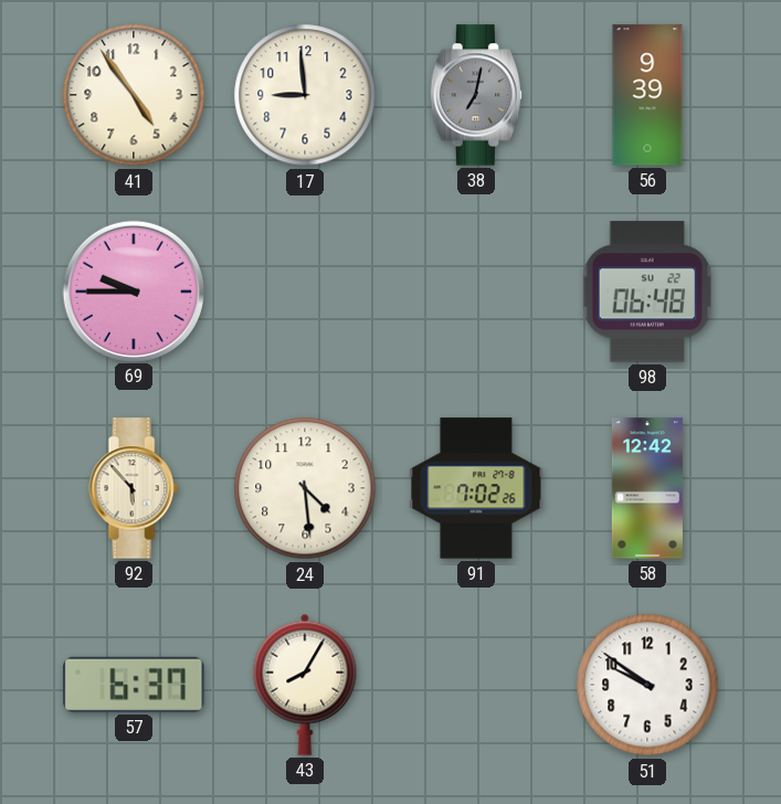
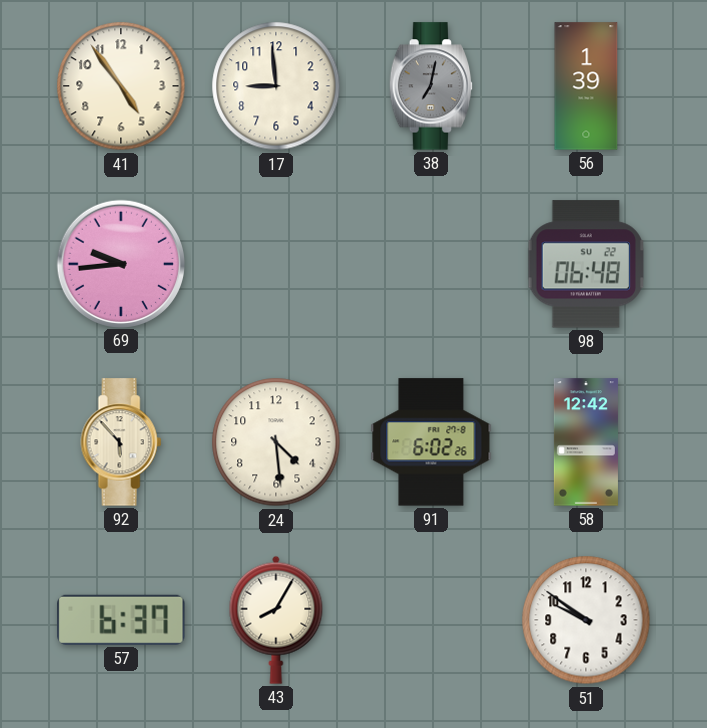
56: 9:39 -> 1:39
69: 9:45 -> 9:44
91: 7:02 -> 6:02
